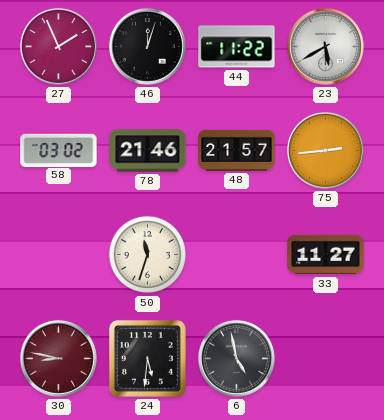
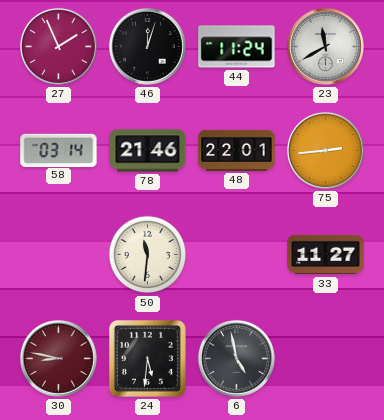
44: 11:22 -> 11:24
23: 5:40 -> 11:40
58: 03:02 -> 03:14
48: 21:57 -> 22:01
50: 11:33 -> 11:31
